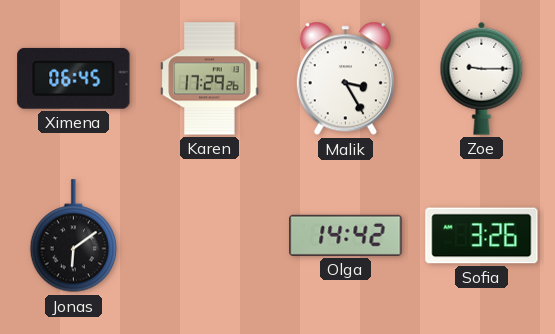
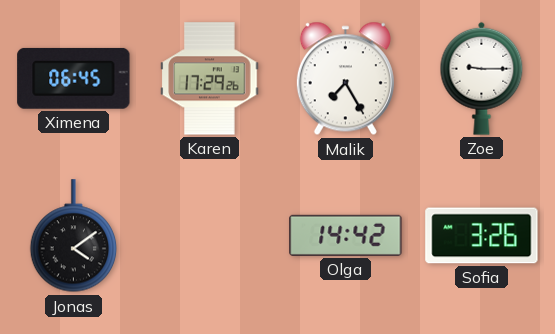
Malik: 3:25 -> 7:25
Jonas: 6:09 -> 4:09
